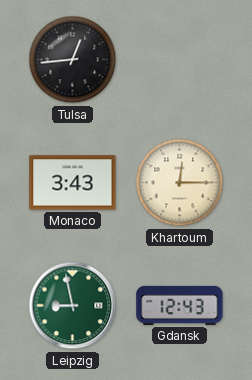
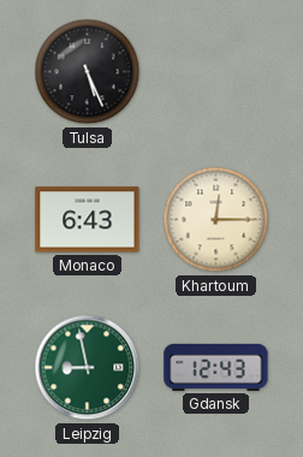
Tulsa: 12:44 -> 5:26
Monaco: 3:43 -> 6:43
